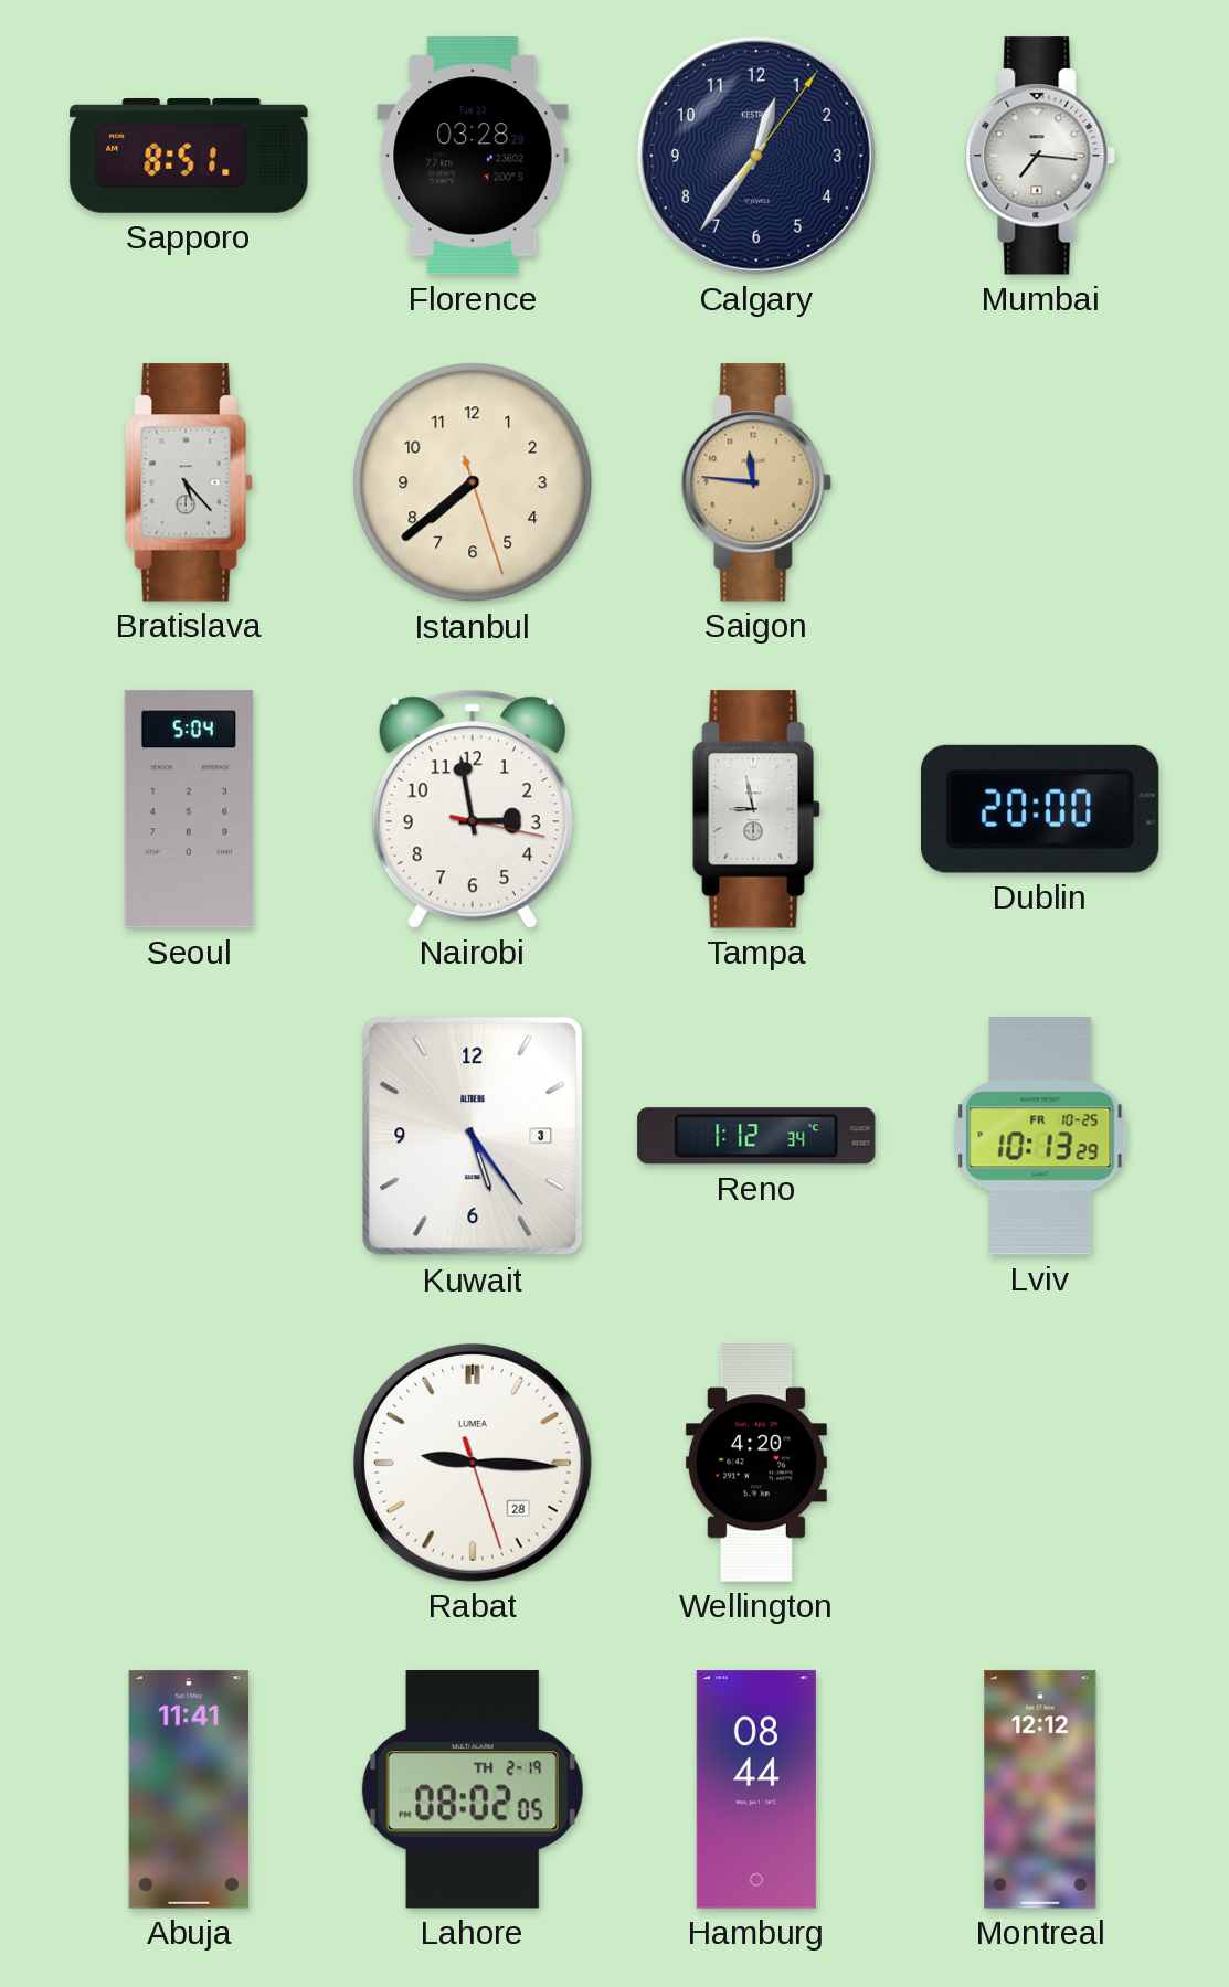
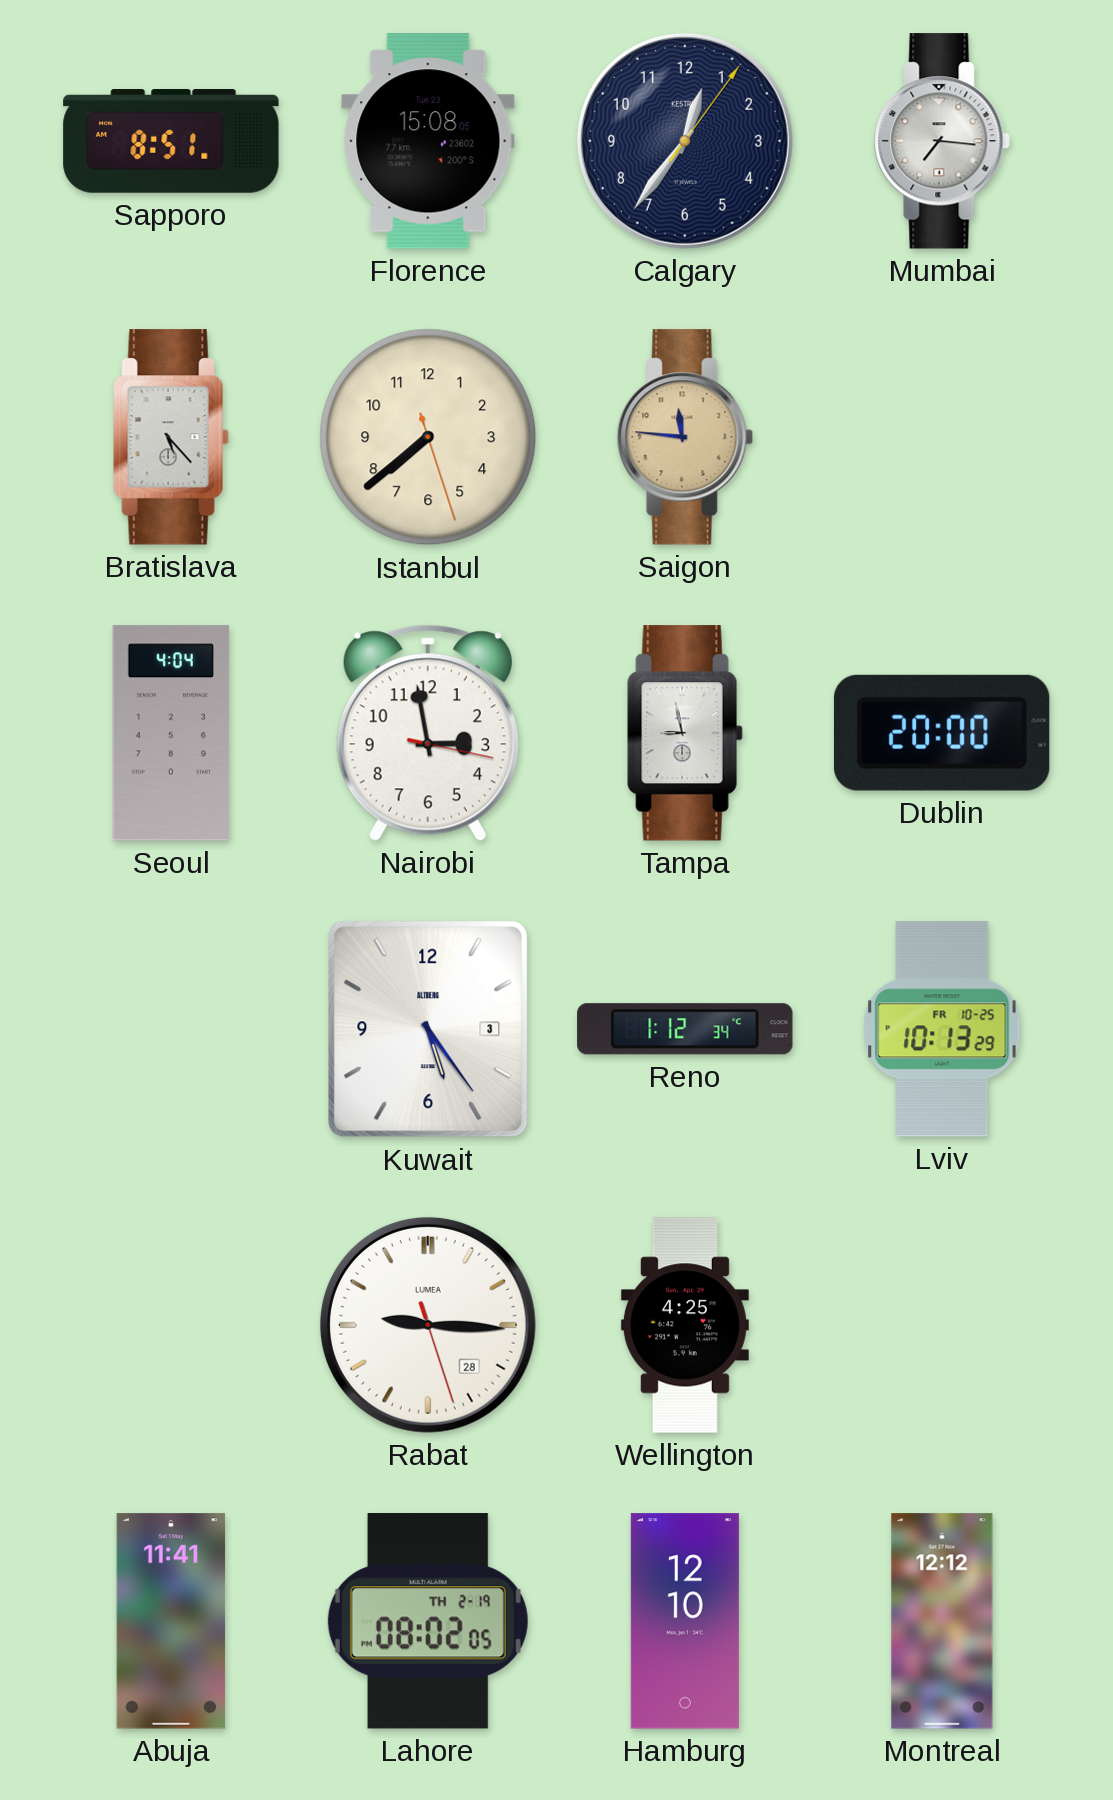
Florence: 03:28 -> 15:08
Seoul: 5:04 -> 4:04
Wellington: 4:20 -> 4:25
Hamburg: 08:44 -> 12:10
